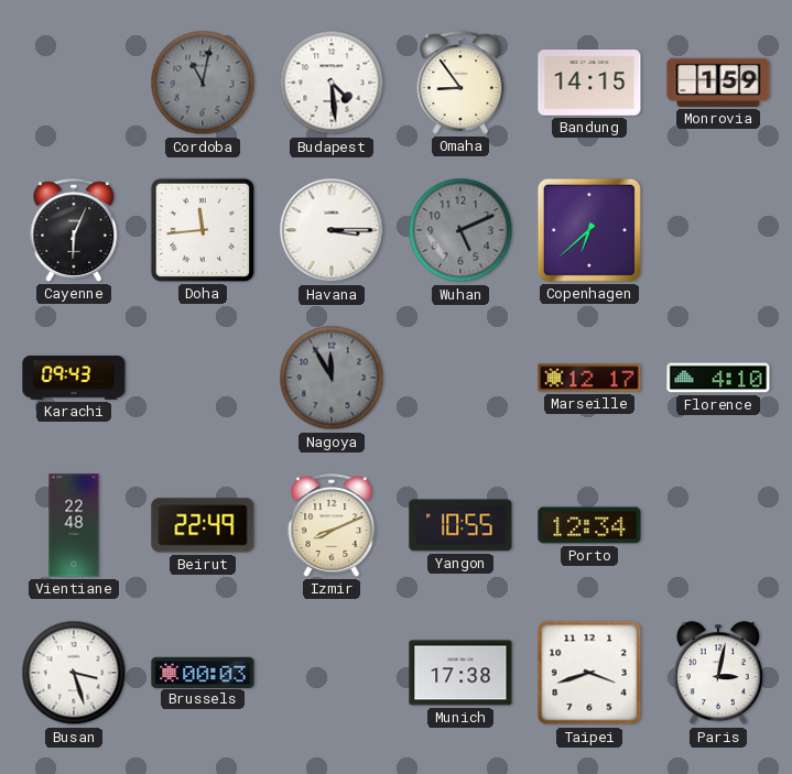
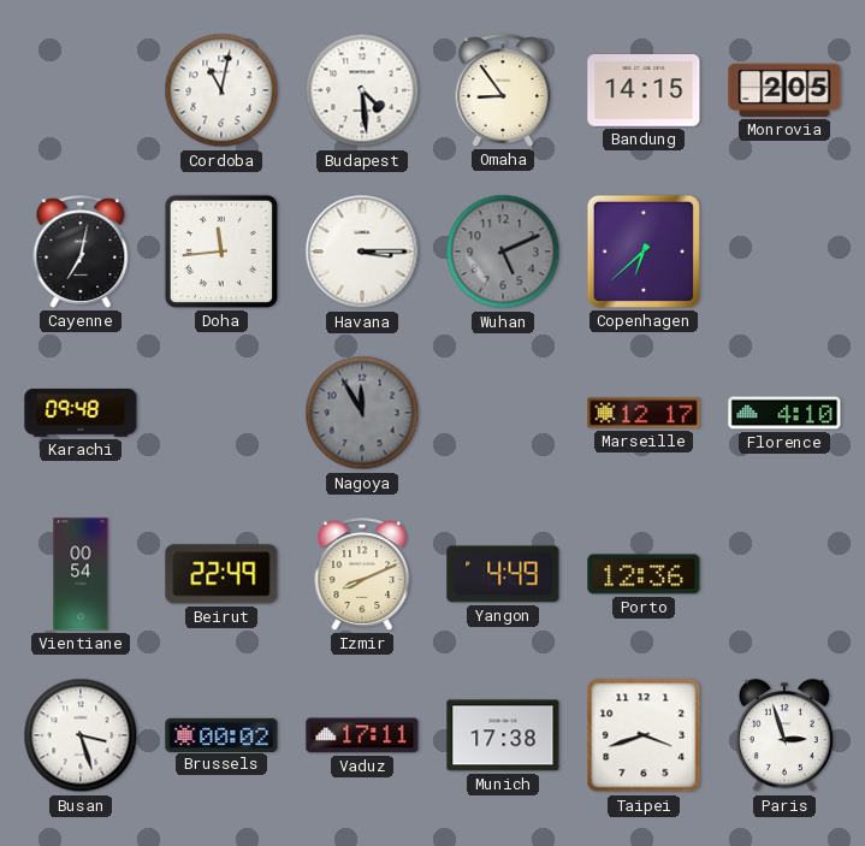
Cordoba dial: grey -> white
Monrovia: 1:59 -> 2:05
Cayenne: 6:04 -> 7:02
Karachi: 09:43 -> 09:48
Vientiane: 22:48 -> 00:54
Yangon: 10:55 -> 4:49
Porto: 12:34 -> 12:36
Brussels: 00:03 -> 00:02
Vaduz: none -> 17:11
Paris: 3:02 -> 2:57
